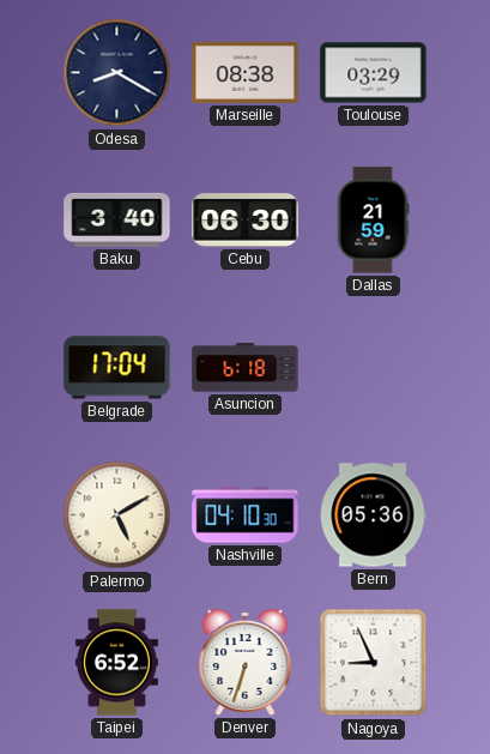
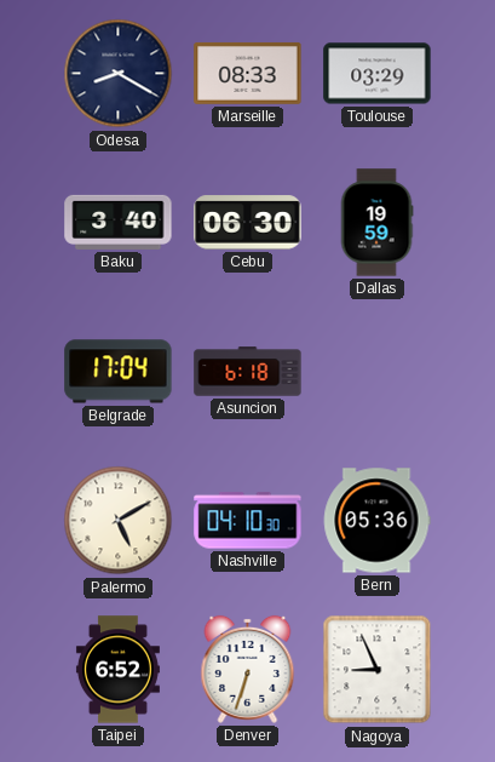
Marseille: 08:38 -> 08:33
Dallas: 21:59 -> 19:59
